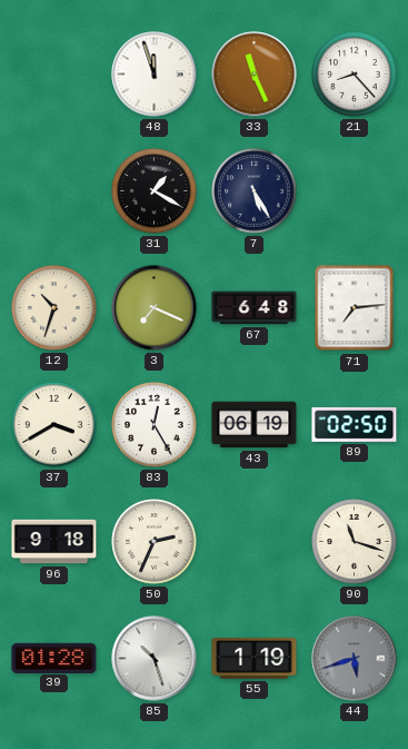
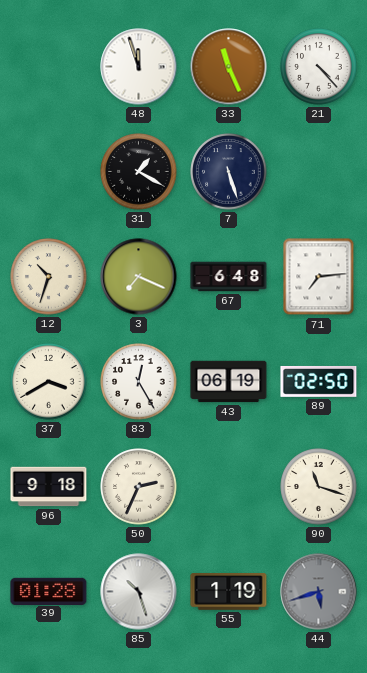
21: 8:23 -> 4:23
7: 5:25 -> 5:27
